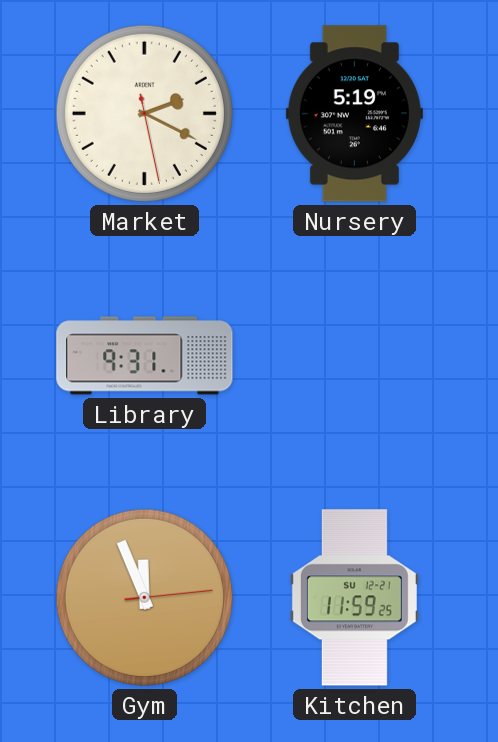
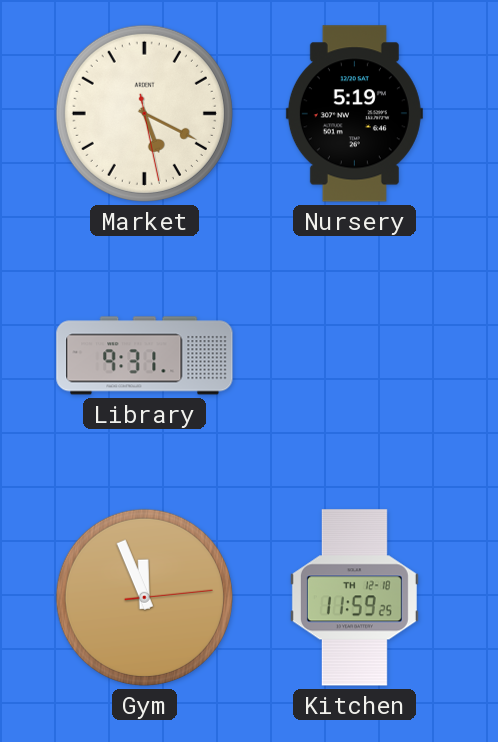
Market: 2:19 -> 5:19
Kitchen date: SU 12-21 -> TH 12-18
